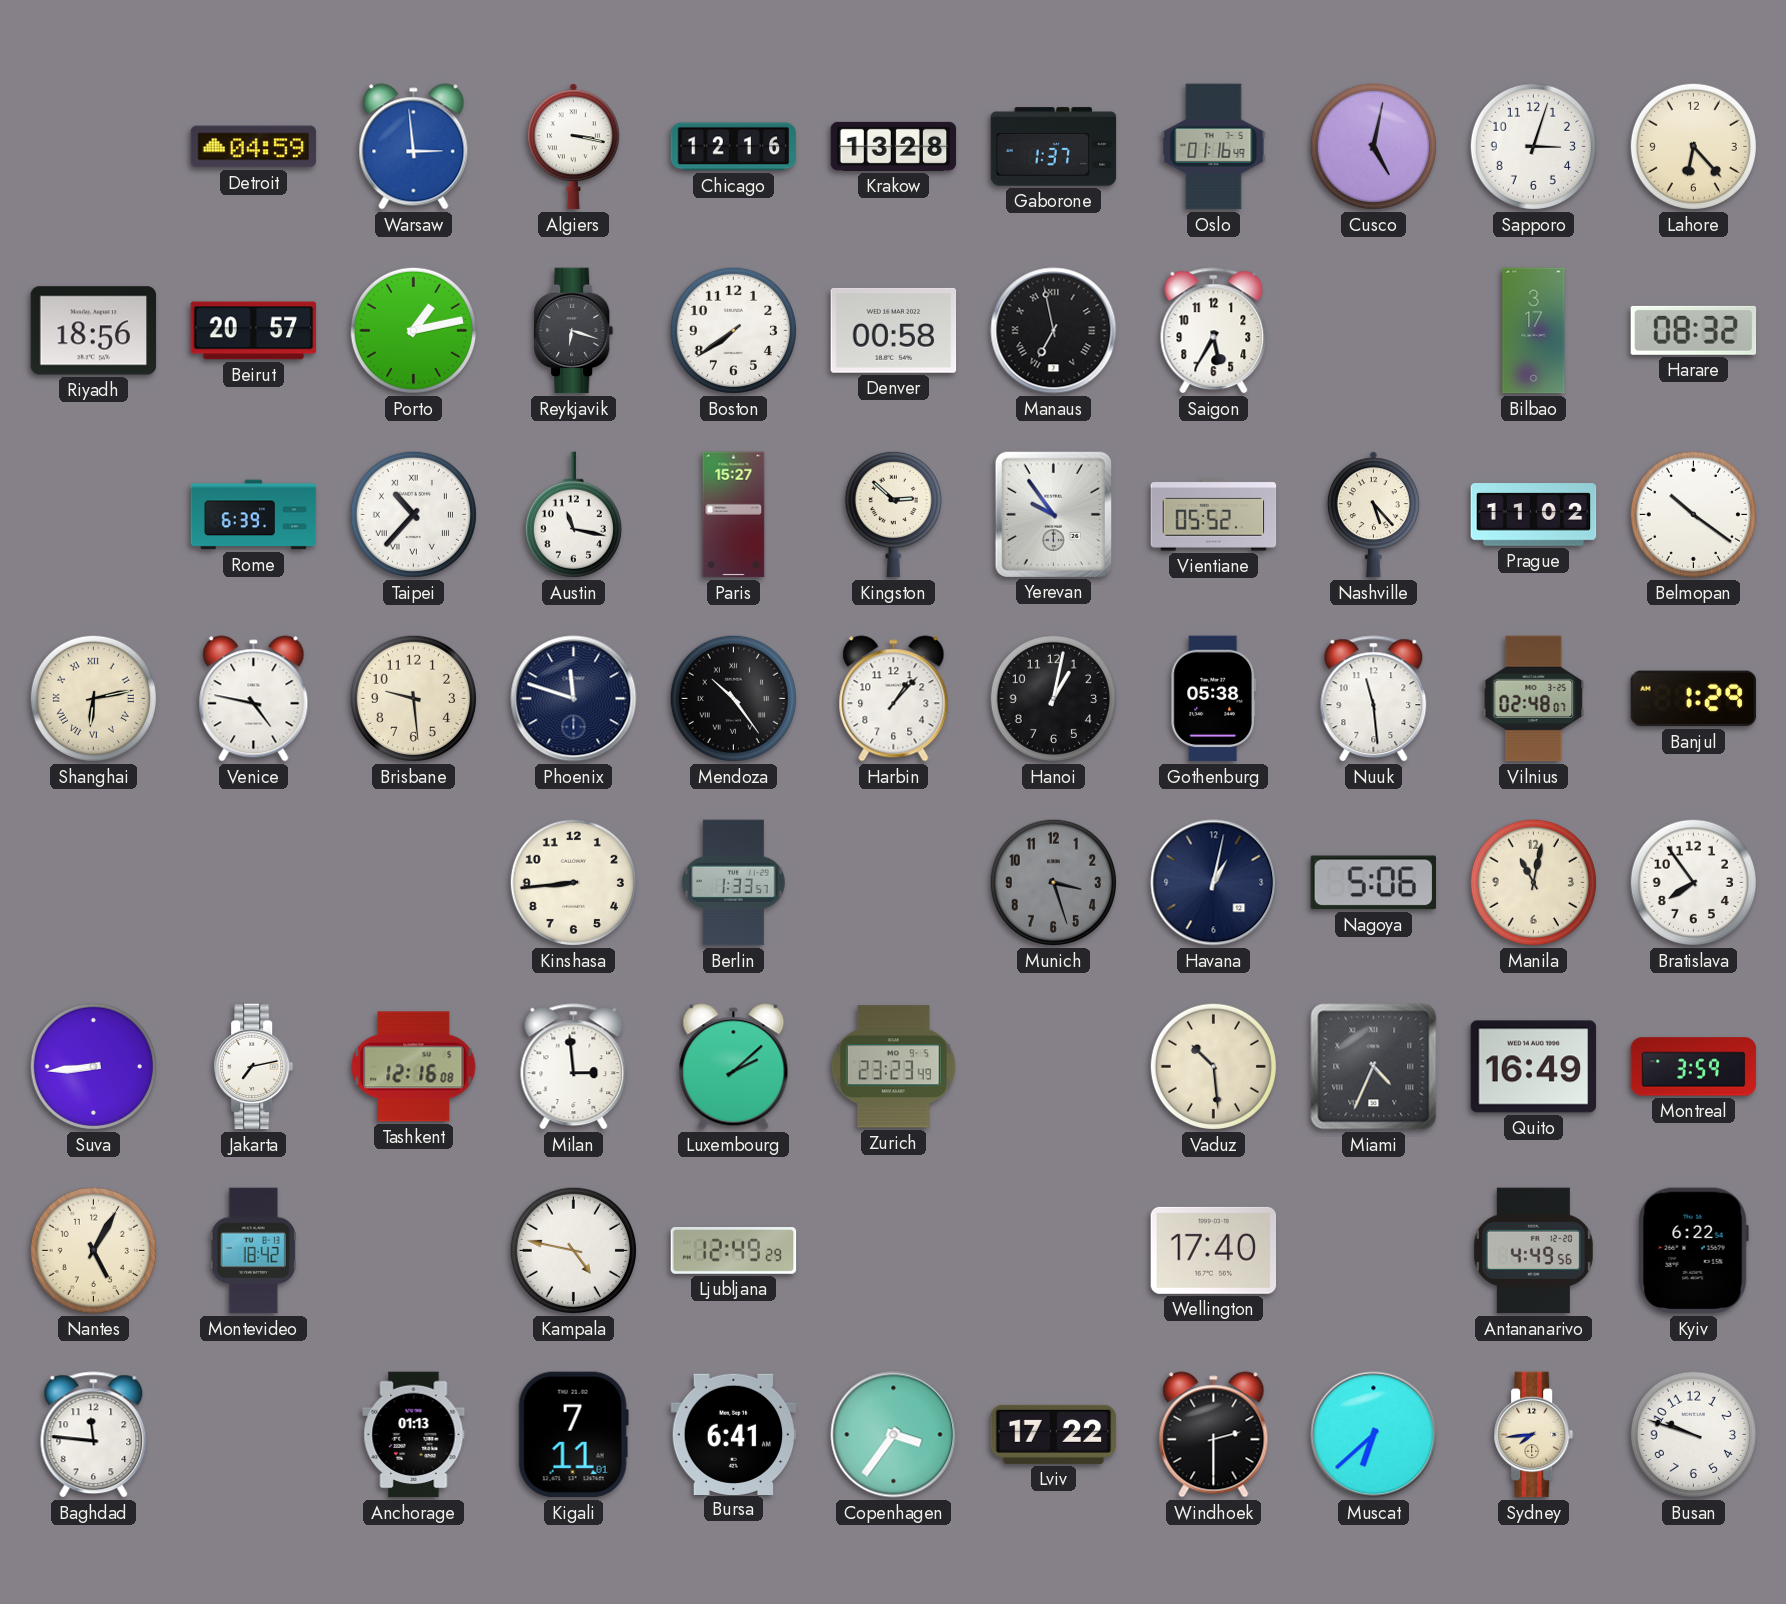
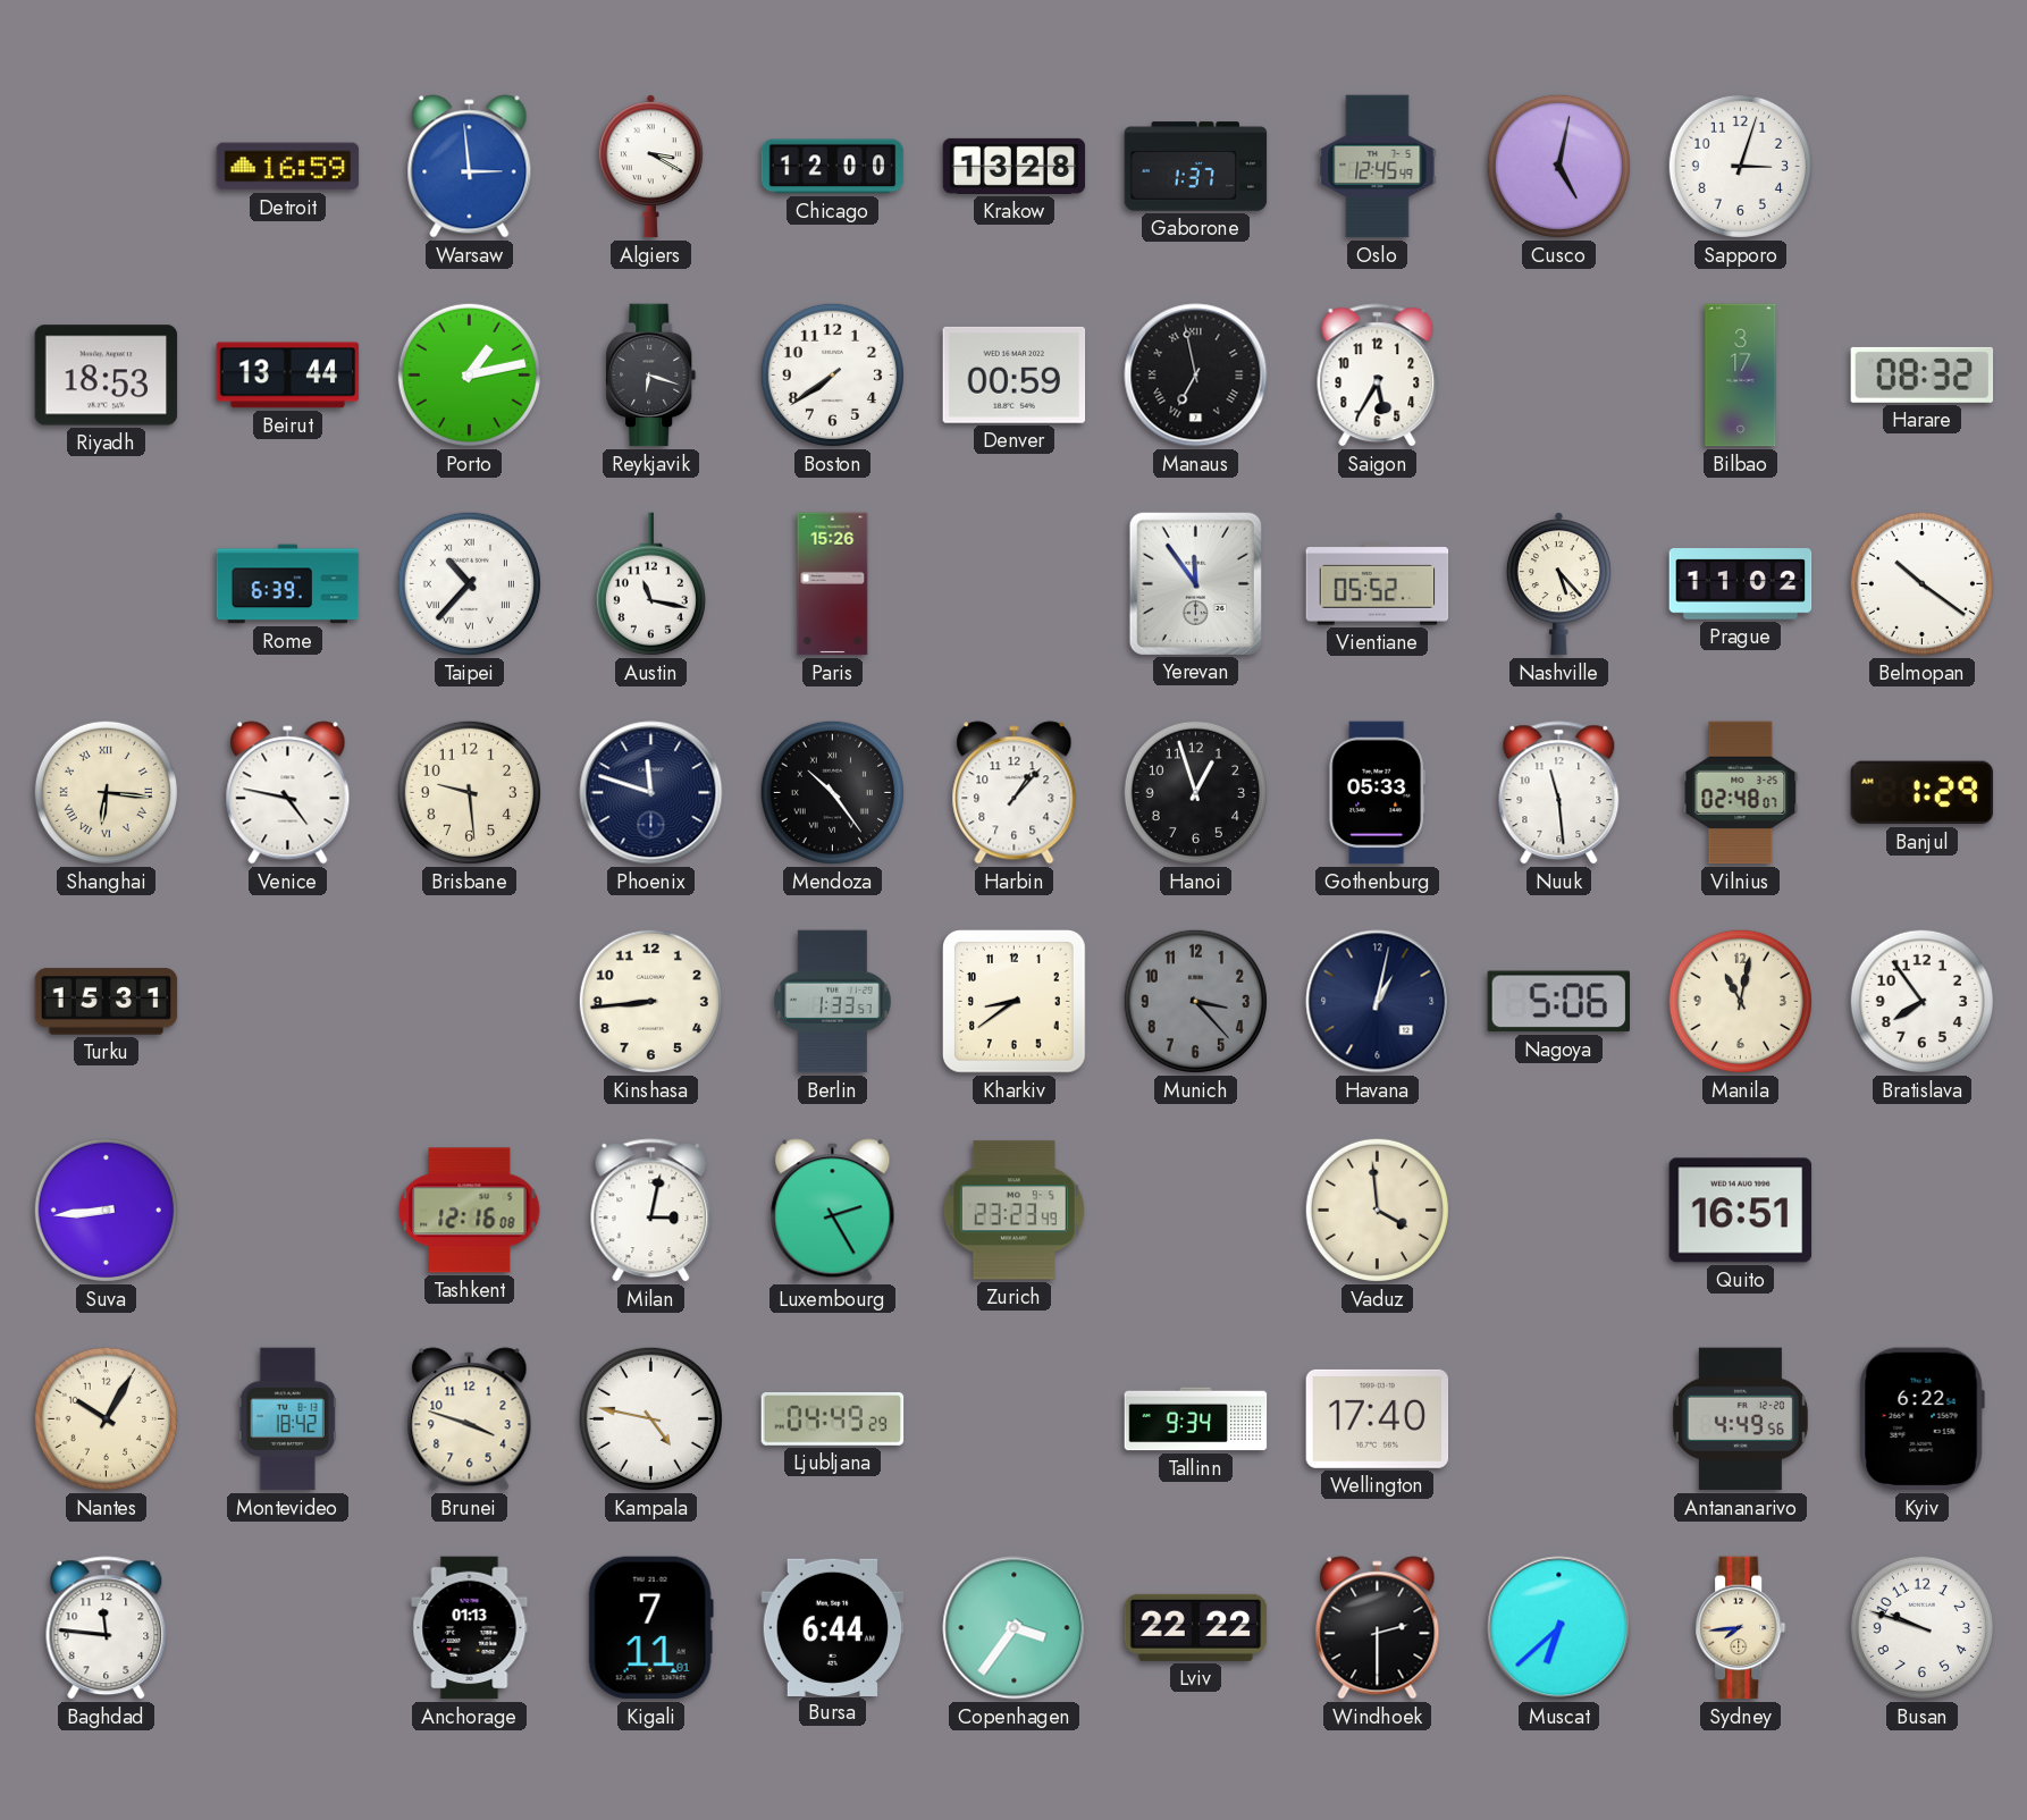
Detroit: 04:59 -> 16:59
Algiers: 3:17 -> 3:20
Chicago: 12:16 -> 12:00
Oslo: 01:16 -> 12:45
Lahore: 6:23 -> none
Riyadh: 18:56 -> 18:53
Beirut: 20:57 -> 13:44
Denver: 00:58 -> 00:59
Paris: 15:27 -> 15:26
Kingston: 2:52 -> none
Yerevan: 9:54 -> 11:54
Shanghai: 6:13 -> 6:16
Hanoi: 1:02 -> 12:57
Gothenburg: 05:38 -> 05:33
Turku: none -> 15:31
Kharkiv: none -> 8:39
Munich: 3:27 -> 3:23
Jakarta: 7:13 -> none
Milan: 2:59 -> 3:02
Luxembourg: 2:08 -> 2:25
Vaduz: 10:29 -> 3:59
Miami: 4:34 -> none
Quito: 16:49 -> 16:51
Montreal: 3:59 -> none
Nantes: 5:05 -> 10:05
Brunei: none -> 3:48
Ljubljana: 12:49 -> 04:49
Tallinn: none -> 9:34
Bursa: 6:41 -> 6:44
Lviv: 17:22 -> 22:22
